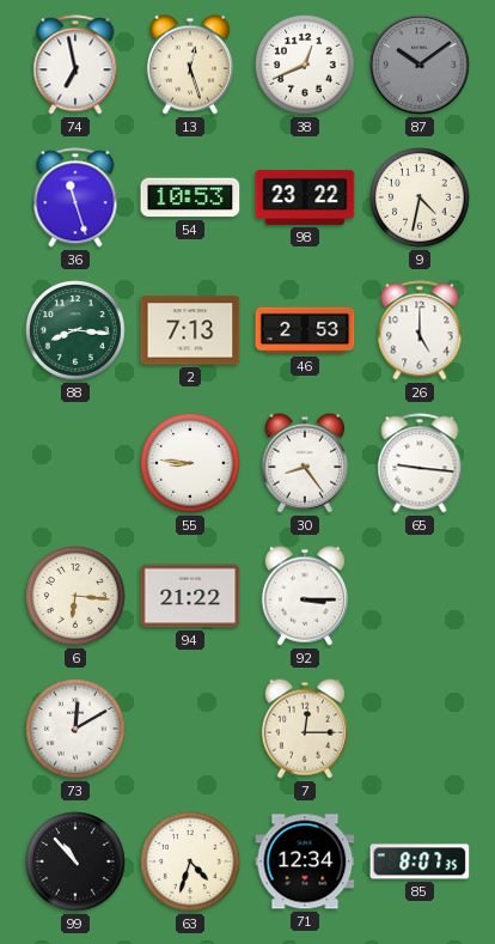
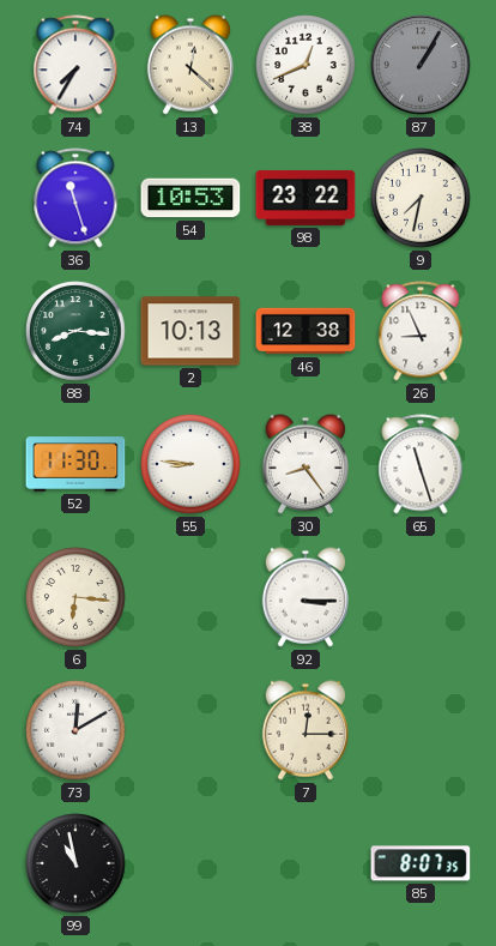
74: 6:58 -> 7:35
13: 12:27 -> 12:22
87: 10:09 -> 1:05
9: 4:32 -> 7:32
2: 7:13 -> 10:13
46: 2:53 -> 12:38
26: 5:00 -> 8:56
52: none -> 11:30
65: 9:16 -> 11:27
94: 21:22 -> none
99: 10:53 -> 10:58
63: 4:33 -> none
71: 12:34 -> none
